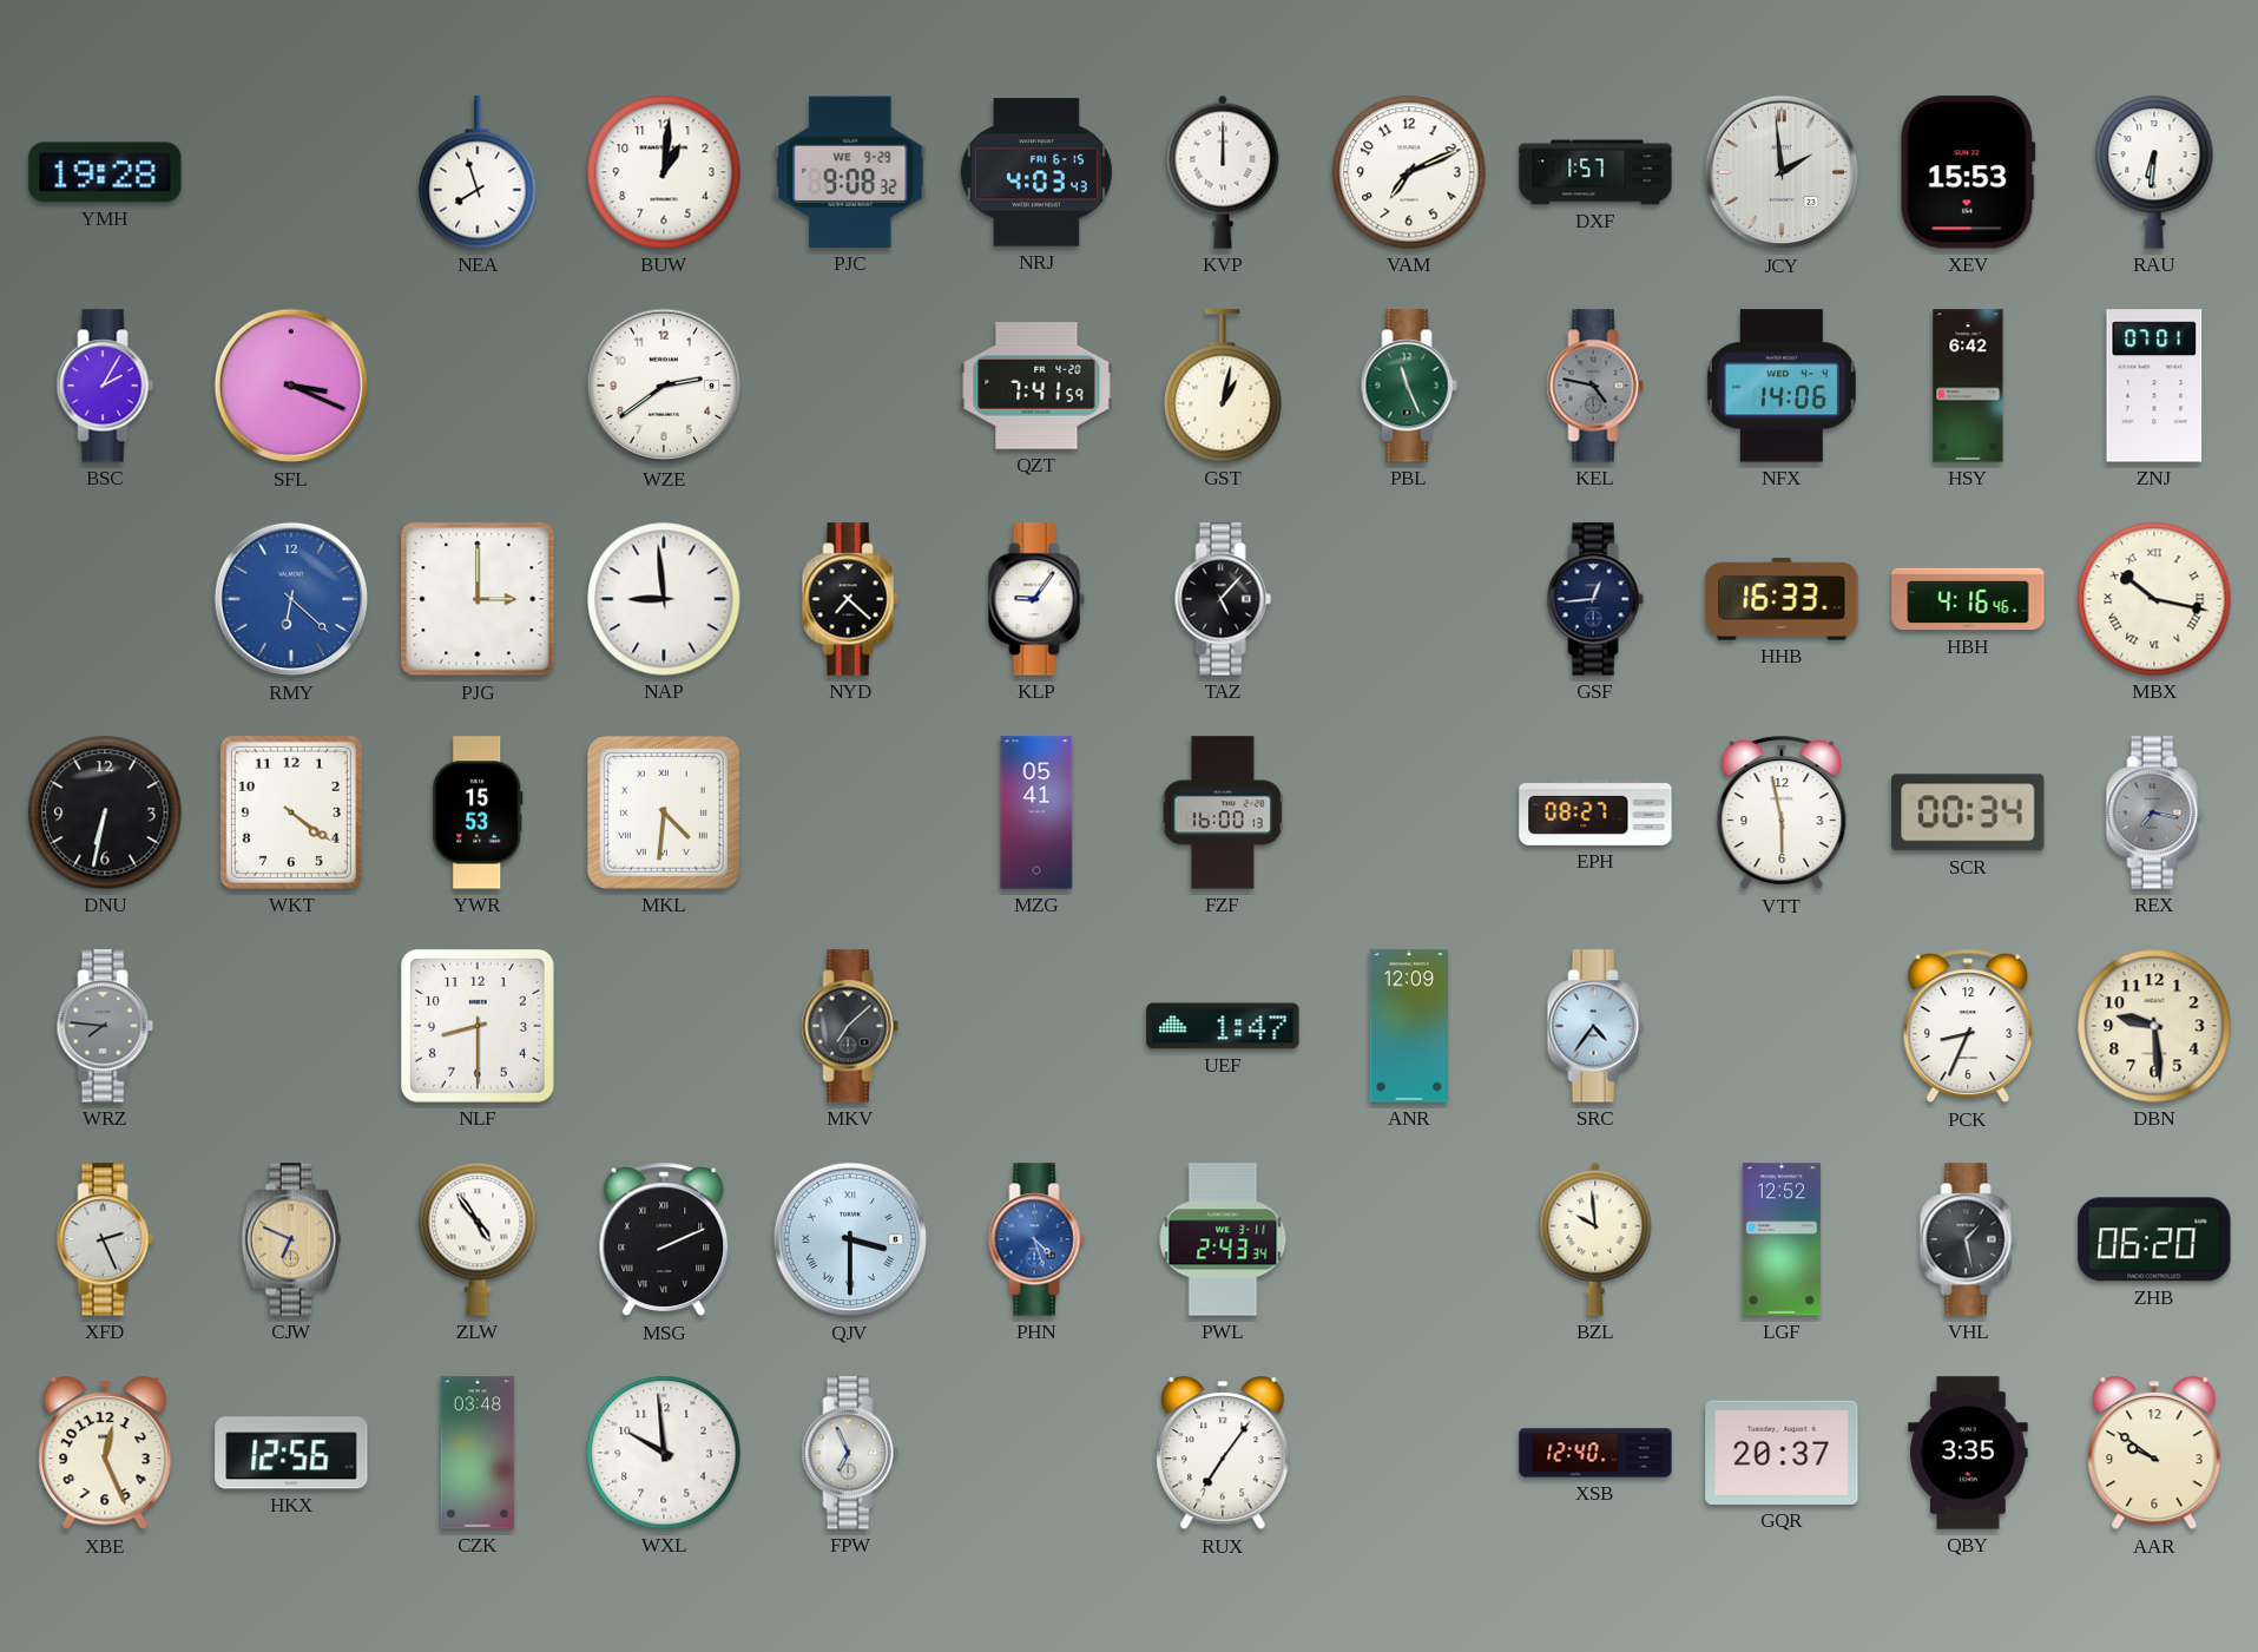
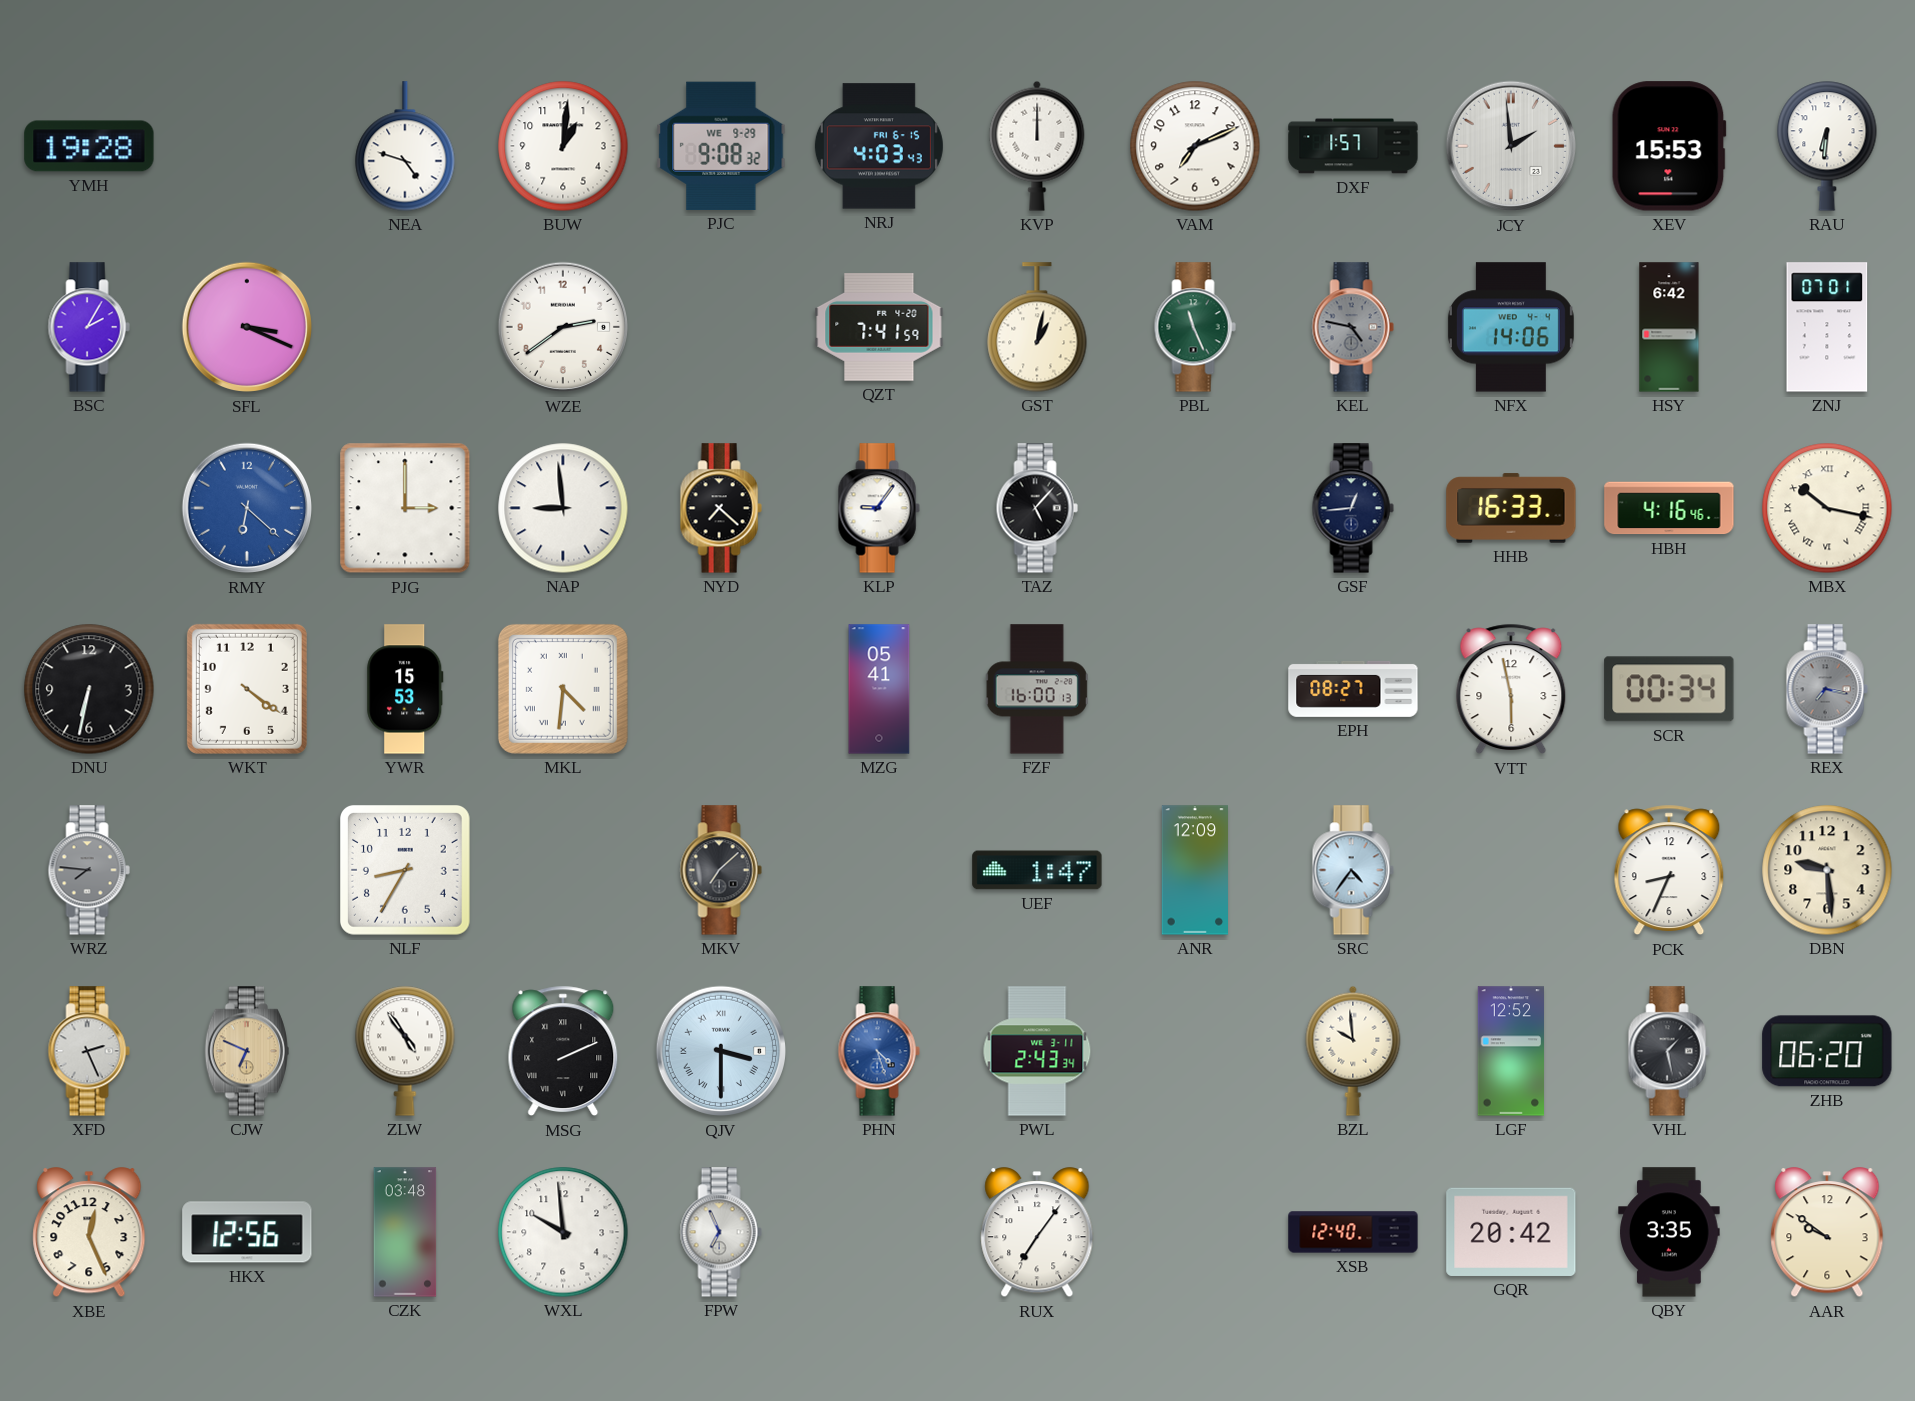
NEA: 7:57 -> 4:48
NLF: 8:30 -> 8:35
GQR: 20:37 -> 20:42
